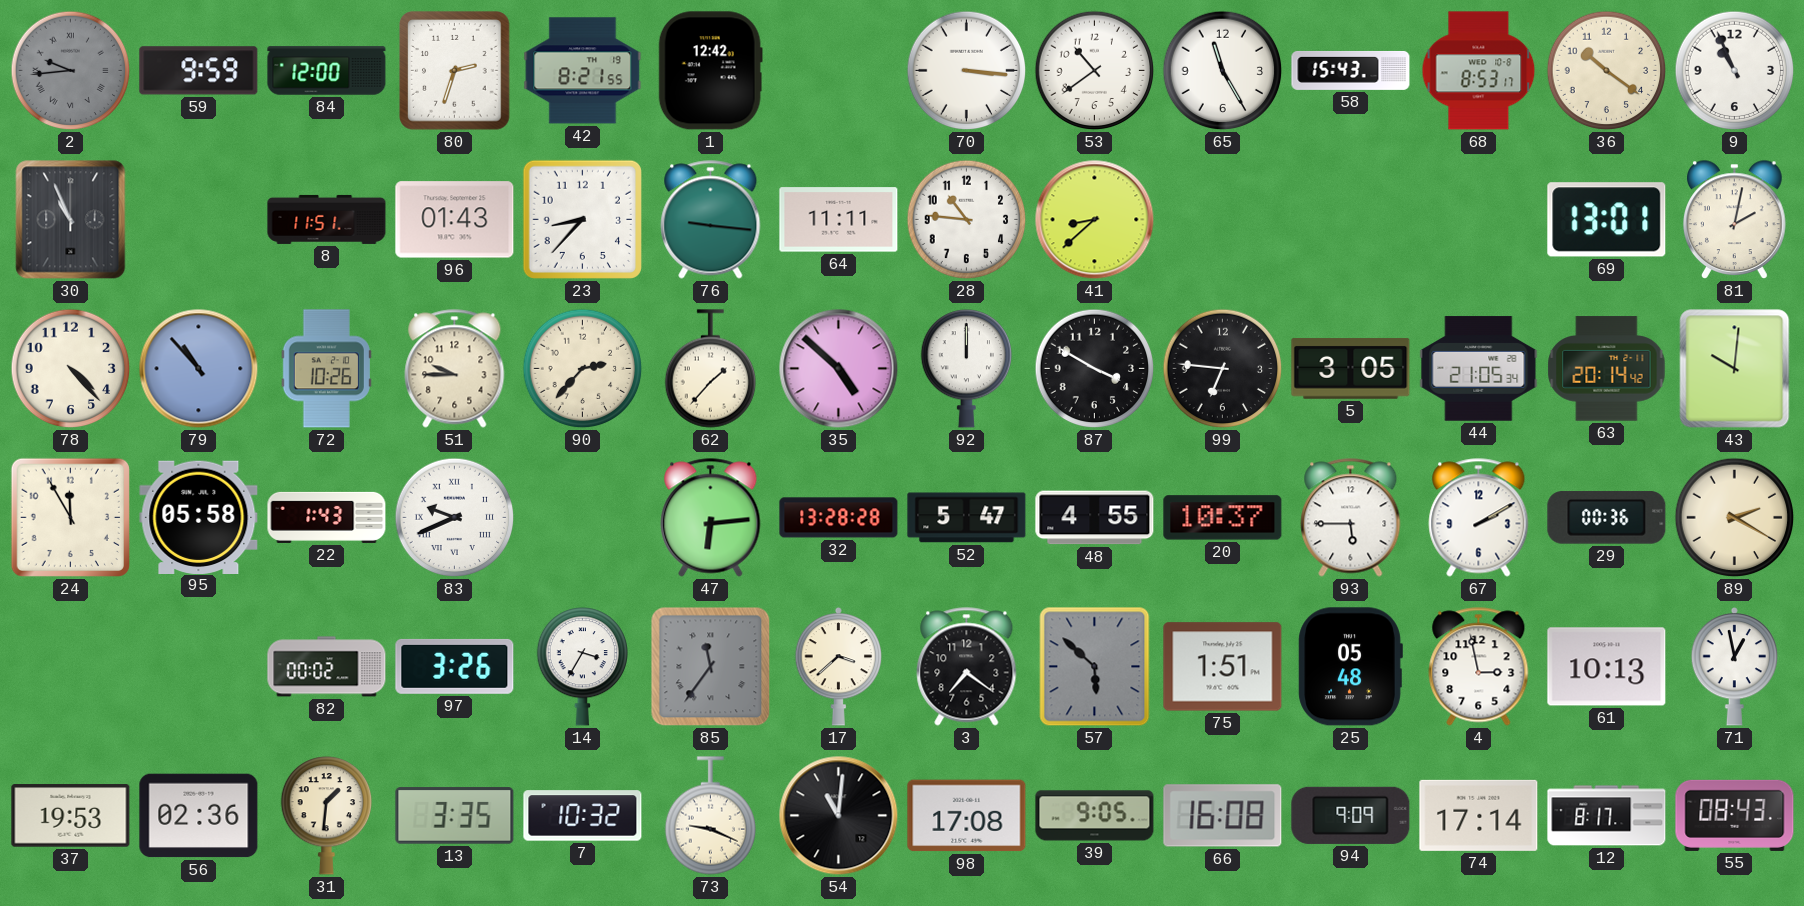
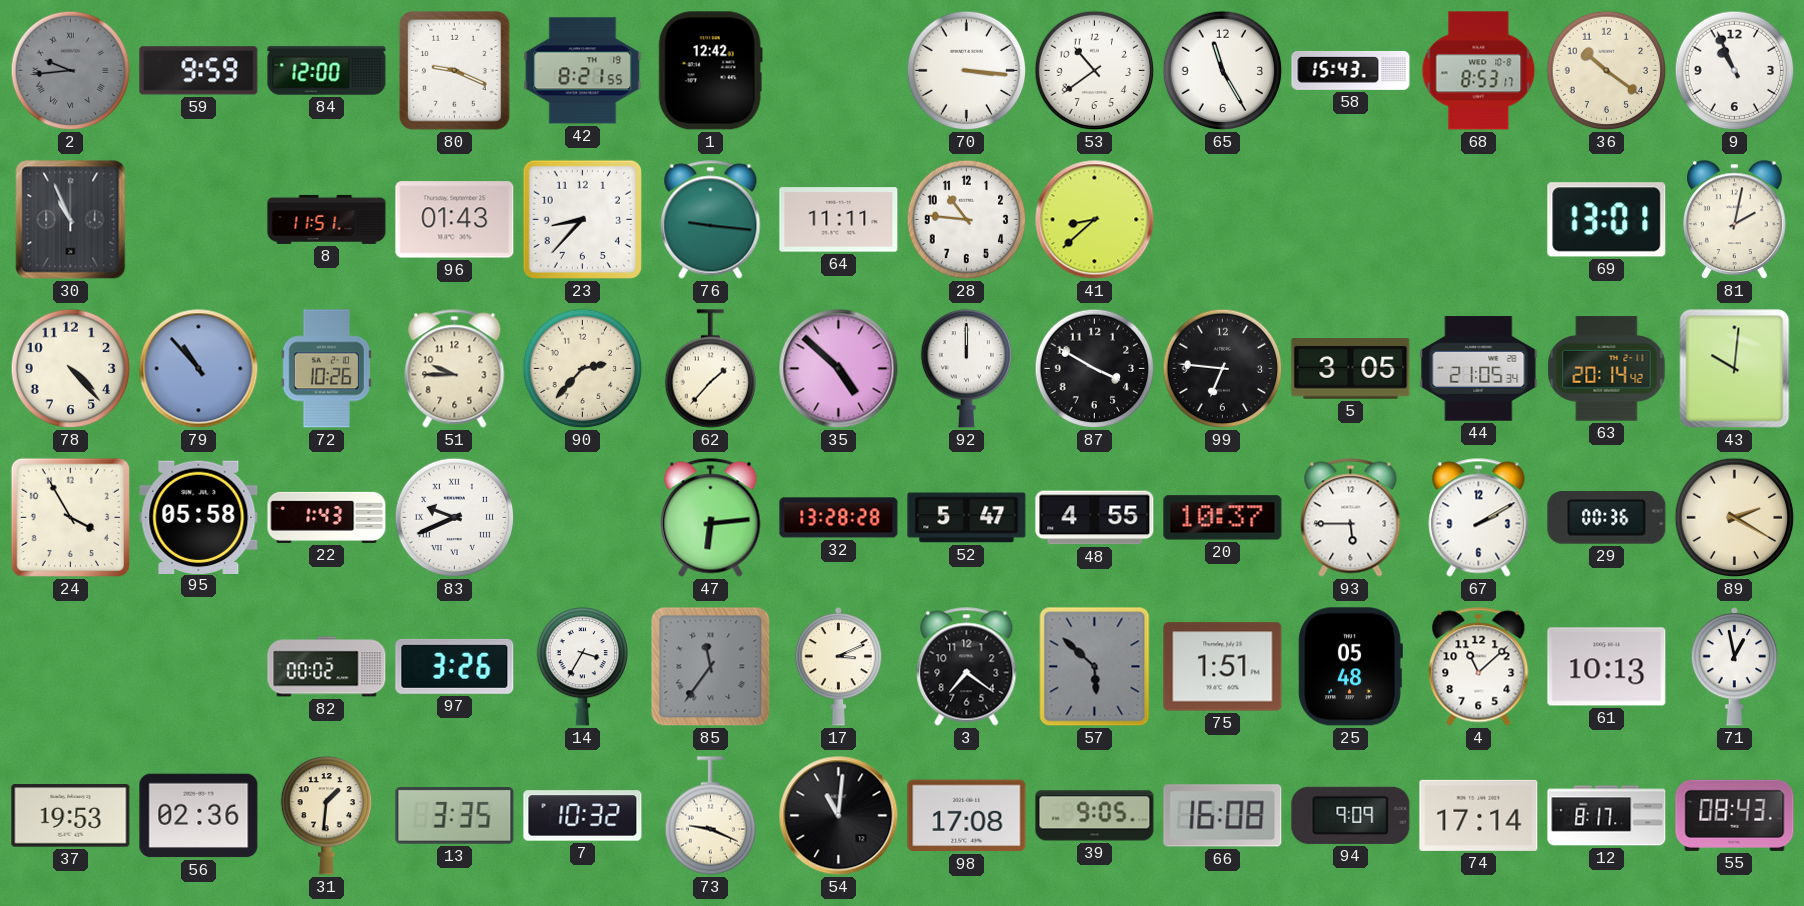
80: 2:33 -> 9:19
24: 11:55 -> 3:55
17: 3:38 -> 3:11
4: 2:58 -> 11:08
